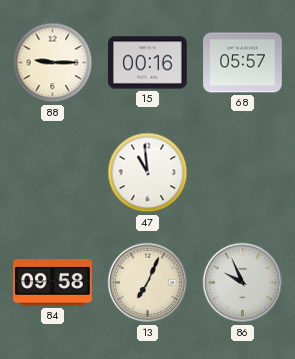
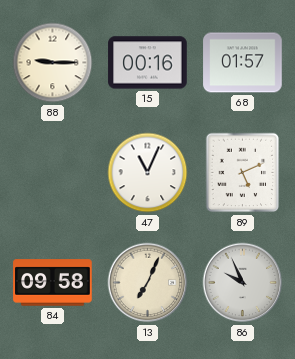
68: 05:57 -> 01:57
47: 10:59 -> 11:04
89: none -> 5:11
